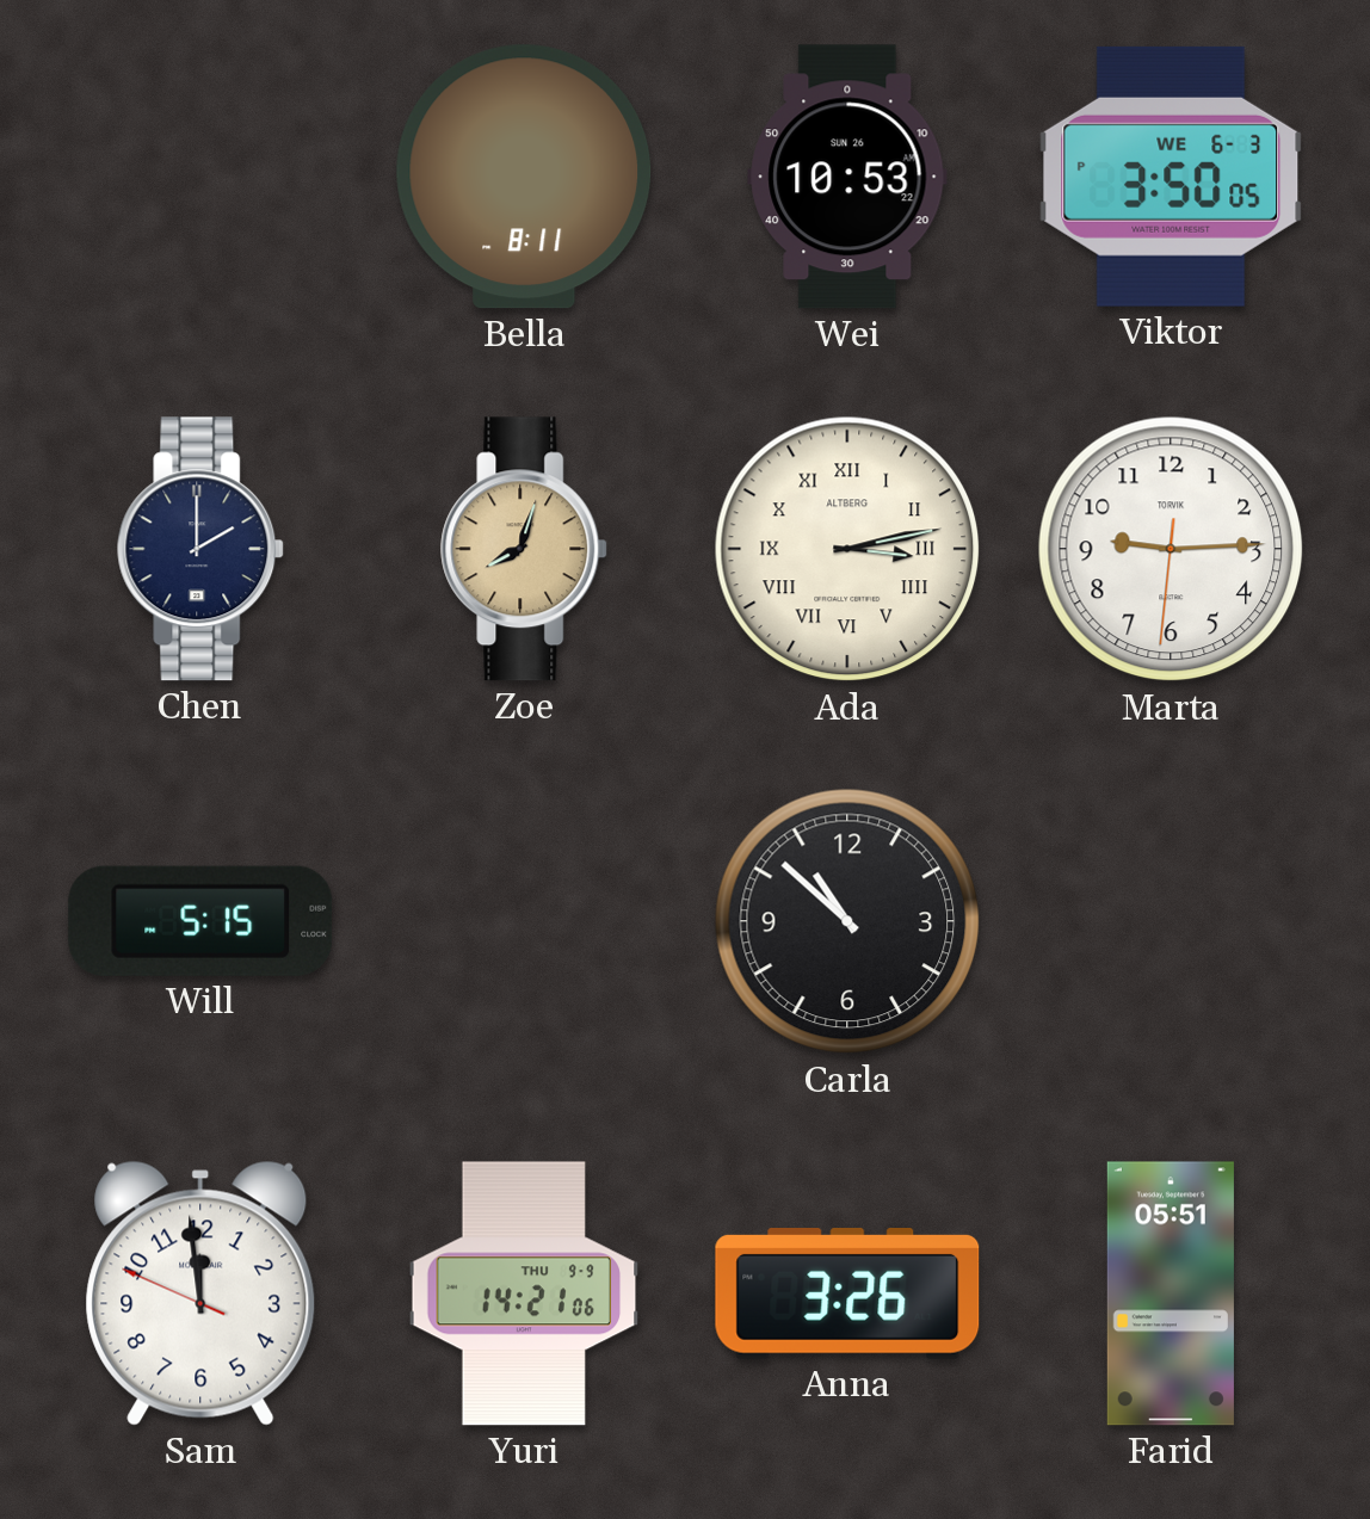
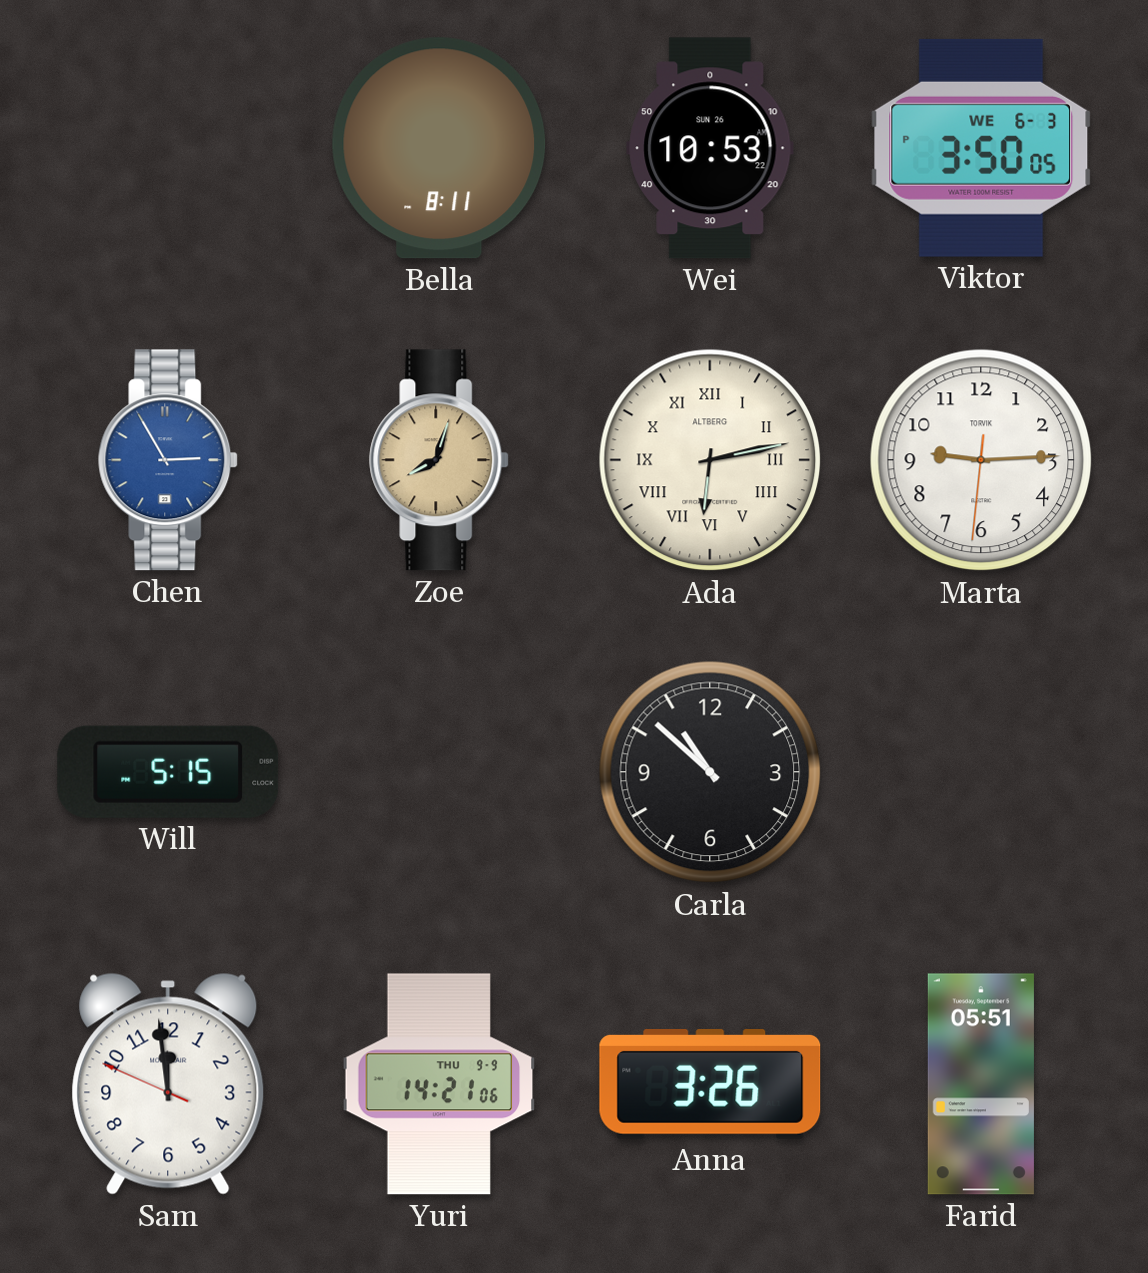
Chen: 2:00 -> 2:55
Chen dial: navy -> blue
Ada: 3:13 -> 6:13
